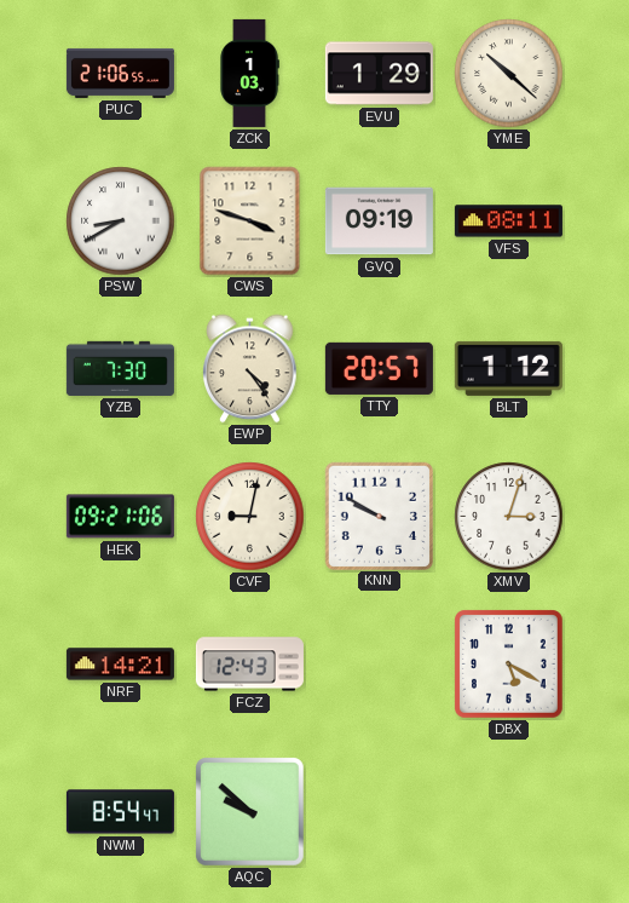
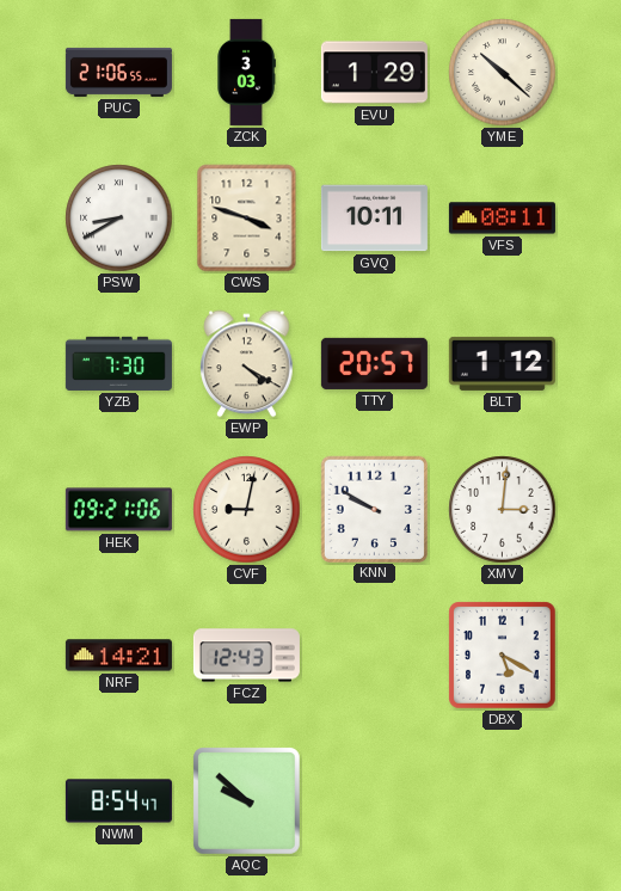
ZCK: 1:03 -> 3:03
GVQ: 09:19 -> 10:11
EWP: 4:24 -> 4:20
XMV: 3:03 -> 3:01
